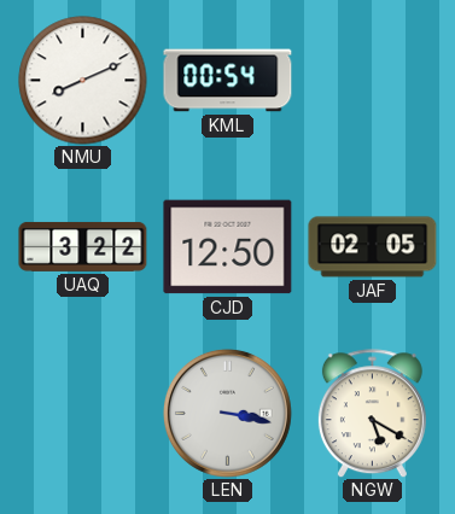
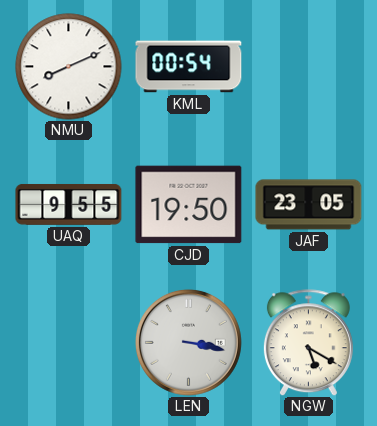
UAQ: 3:22 -> 9:55
CJD: 12:50 -> 19:50
JAF: 02:05 -> 23:05
